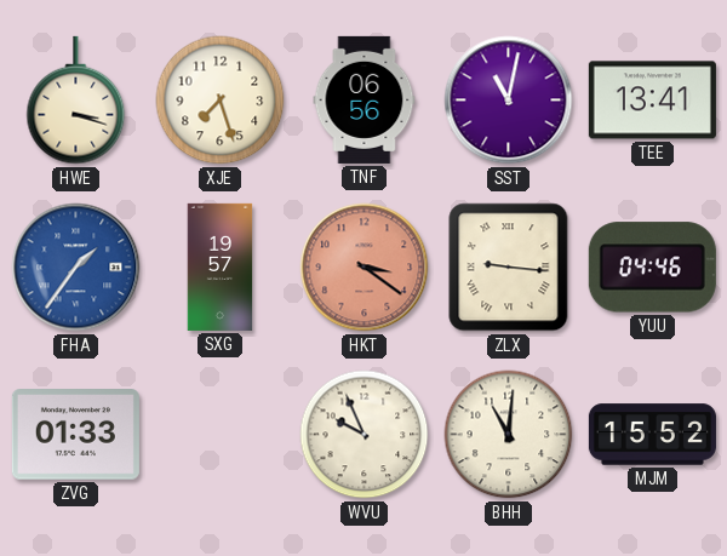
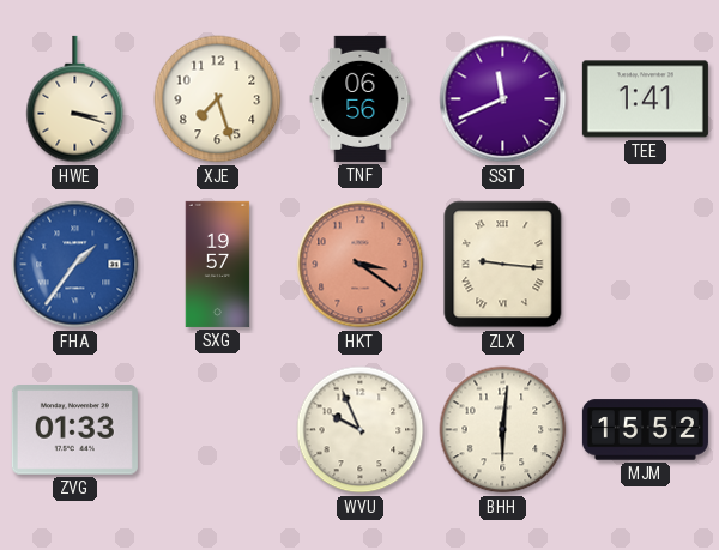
SST: 11:02 -> 11:41
TEE: 13:41 -> 1:41
YUU: 04:46 -> none
BHH: 11:01 -> 6:01
